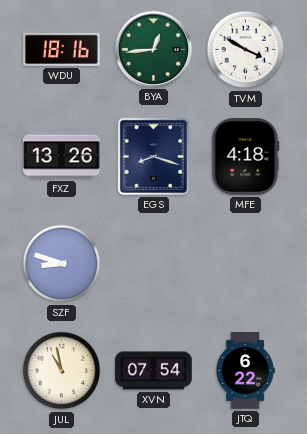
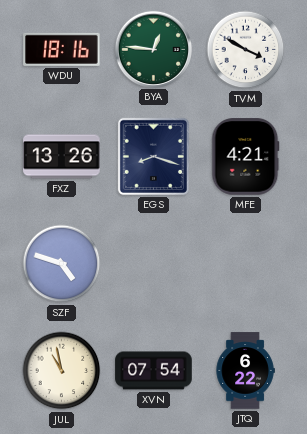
BYA: 12:44 -> 12:46
MFE: 4:18 -> 4:21
SZF: 8:48 -> 4:48
